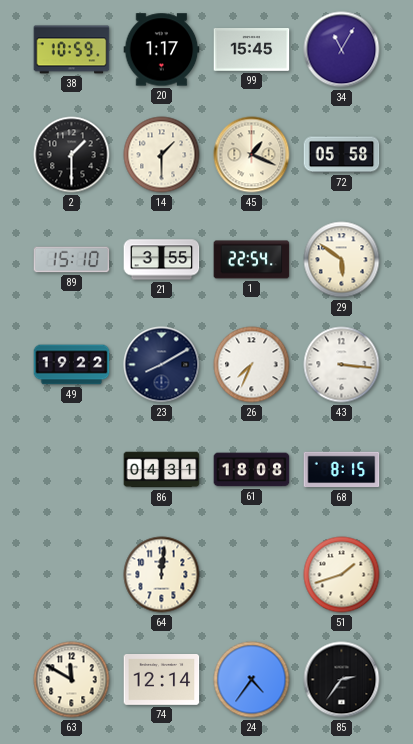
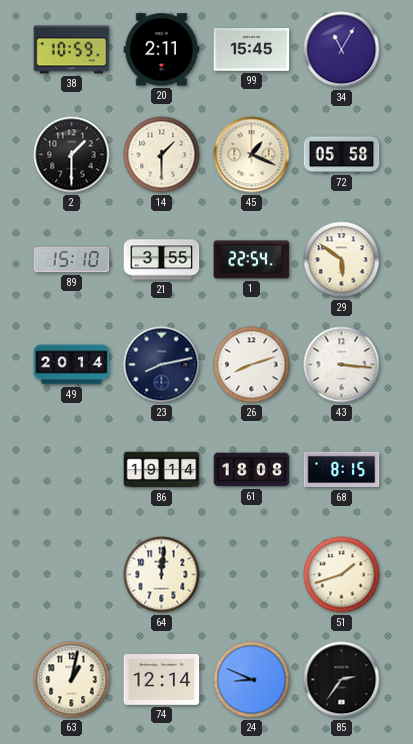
20: 1:17 -> 2:11
49: 19:22 -> 20:14
23: 8:10 -> 8:13
26: 7:34 -> 8:12
86: 04:31 -> 19:14
63: 11:50 -> 1:02
24: 4:36 -> 8:49
